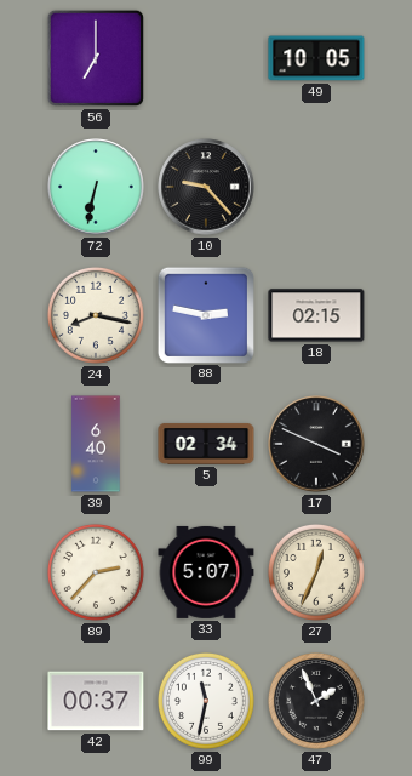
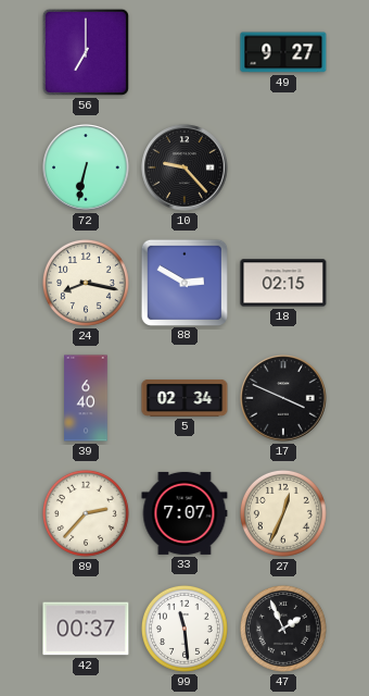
49: 10:05 -> 9:27
88: 2:47 -> 2:50
33: 5:07 -> 7:07
99: 11:32 -> 11:29
